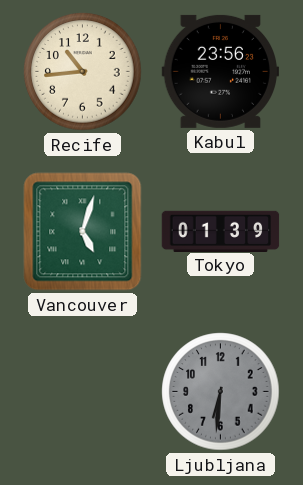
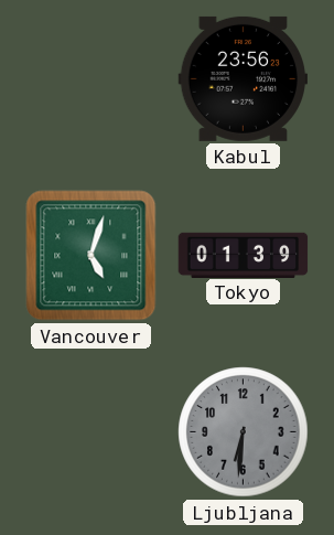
Recife: 10:44 -> none
